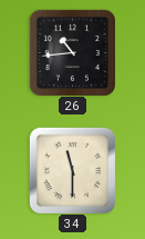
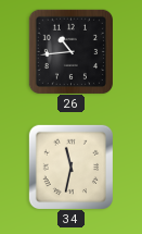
34: 11:30 -> 11:32
